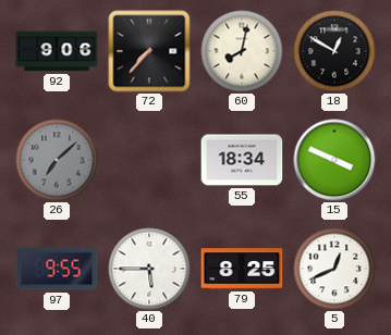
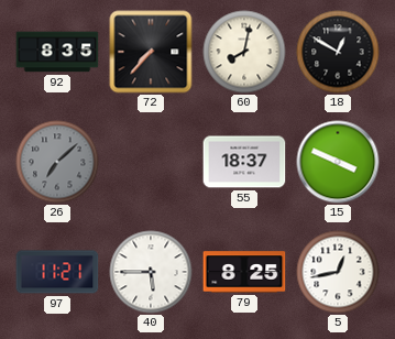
92: 9:06 -> 8:35
55: 18:34 -> 18:37
97: 9:55 -> 11:21
5: 12:41 -> 12:43
